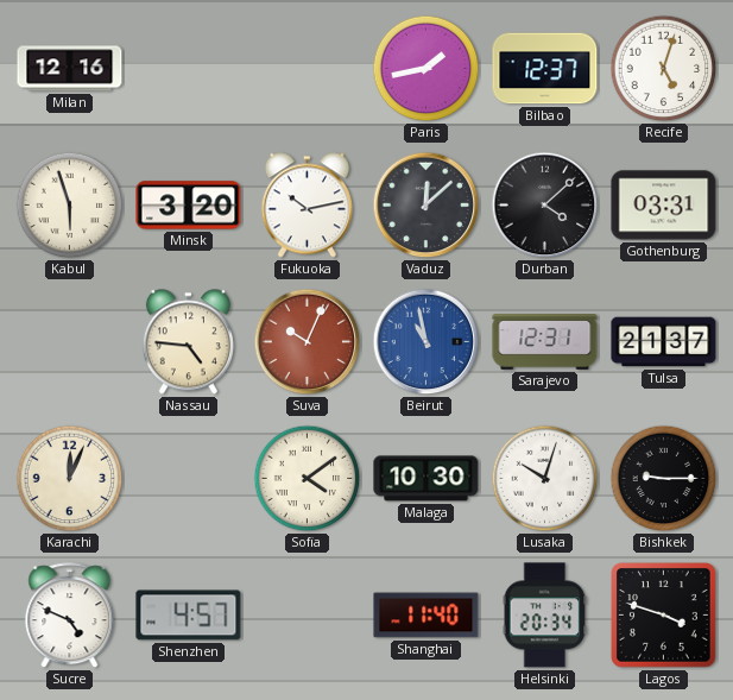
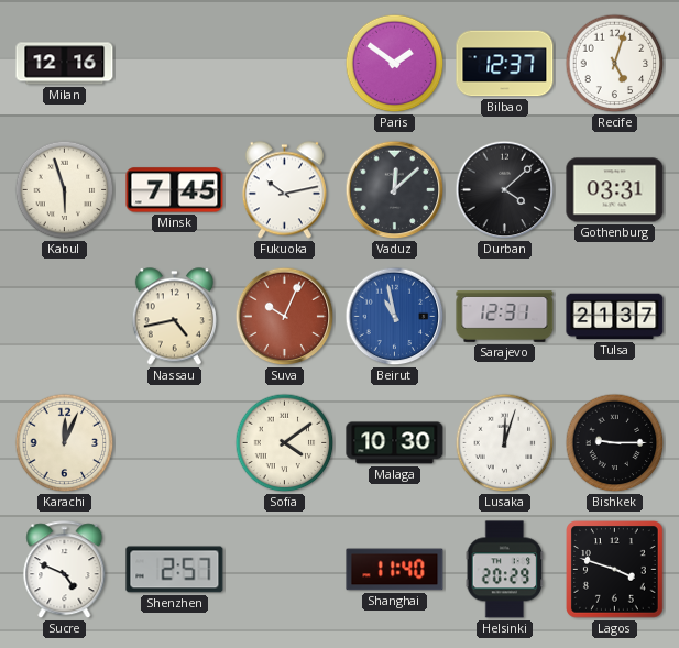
Paris: 1:43 -> 1:51
Minsk: 3:20 -> 7:45
Nassau: 4:46 -> 4:43
Lusaka: 10:03 -> 12:03
Shenzhen: 4:57 -> 2:57
Helsinki: 20:34 -> 20:29
